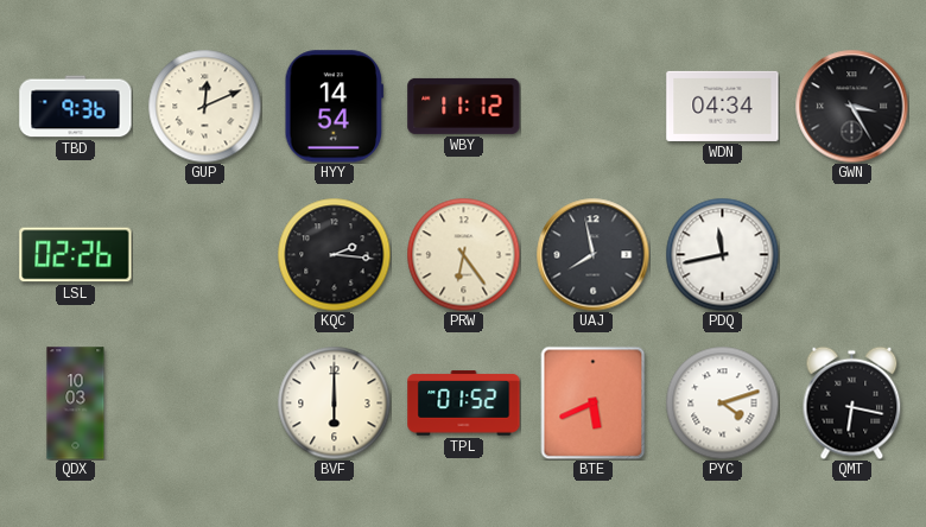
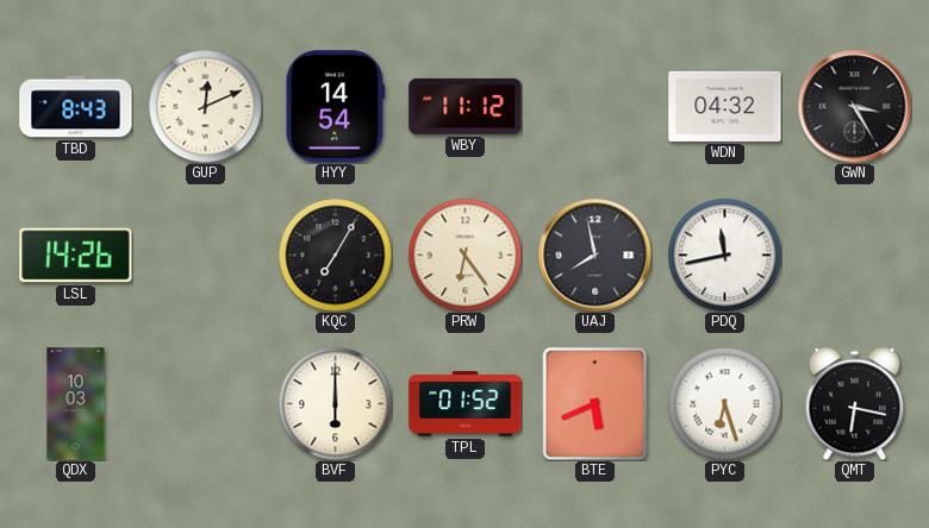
TBD: 9:36 -> 8:43
WDN: 04:34 -> 04:32
LSL: 02:26 -> 14:26
KQC: 2:16 -> 7:05
PYC: 4:12 -> 6:27
